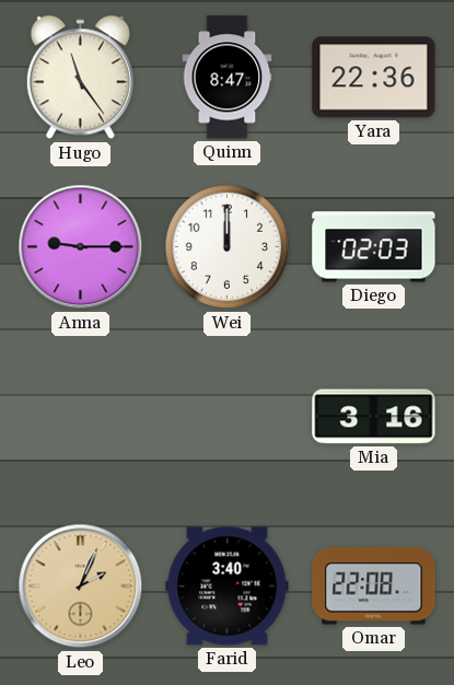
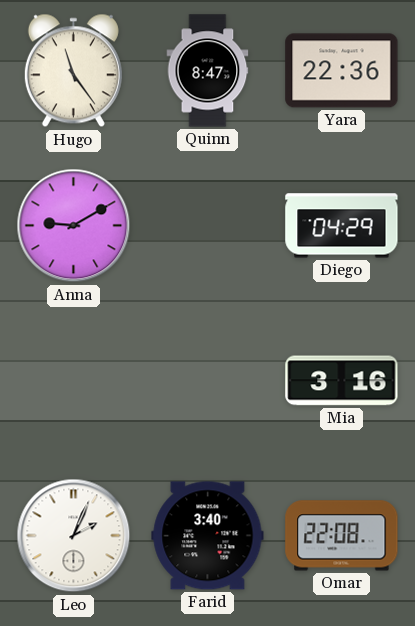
Anna: 9:15 -> 9:10
Wei: 12:00 -> none
Diego: 02:03 -> 04:29
Leo dial: champagne -> white
